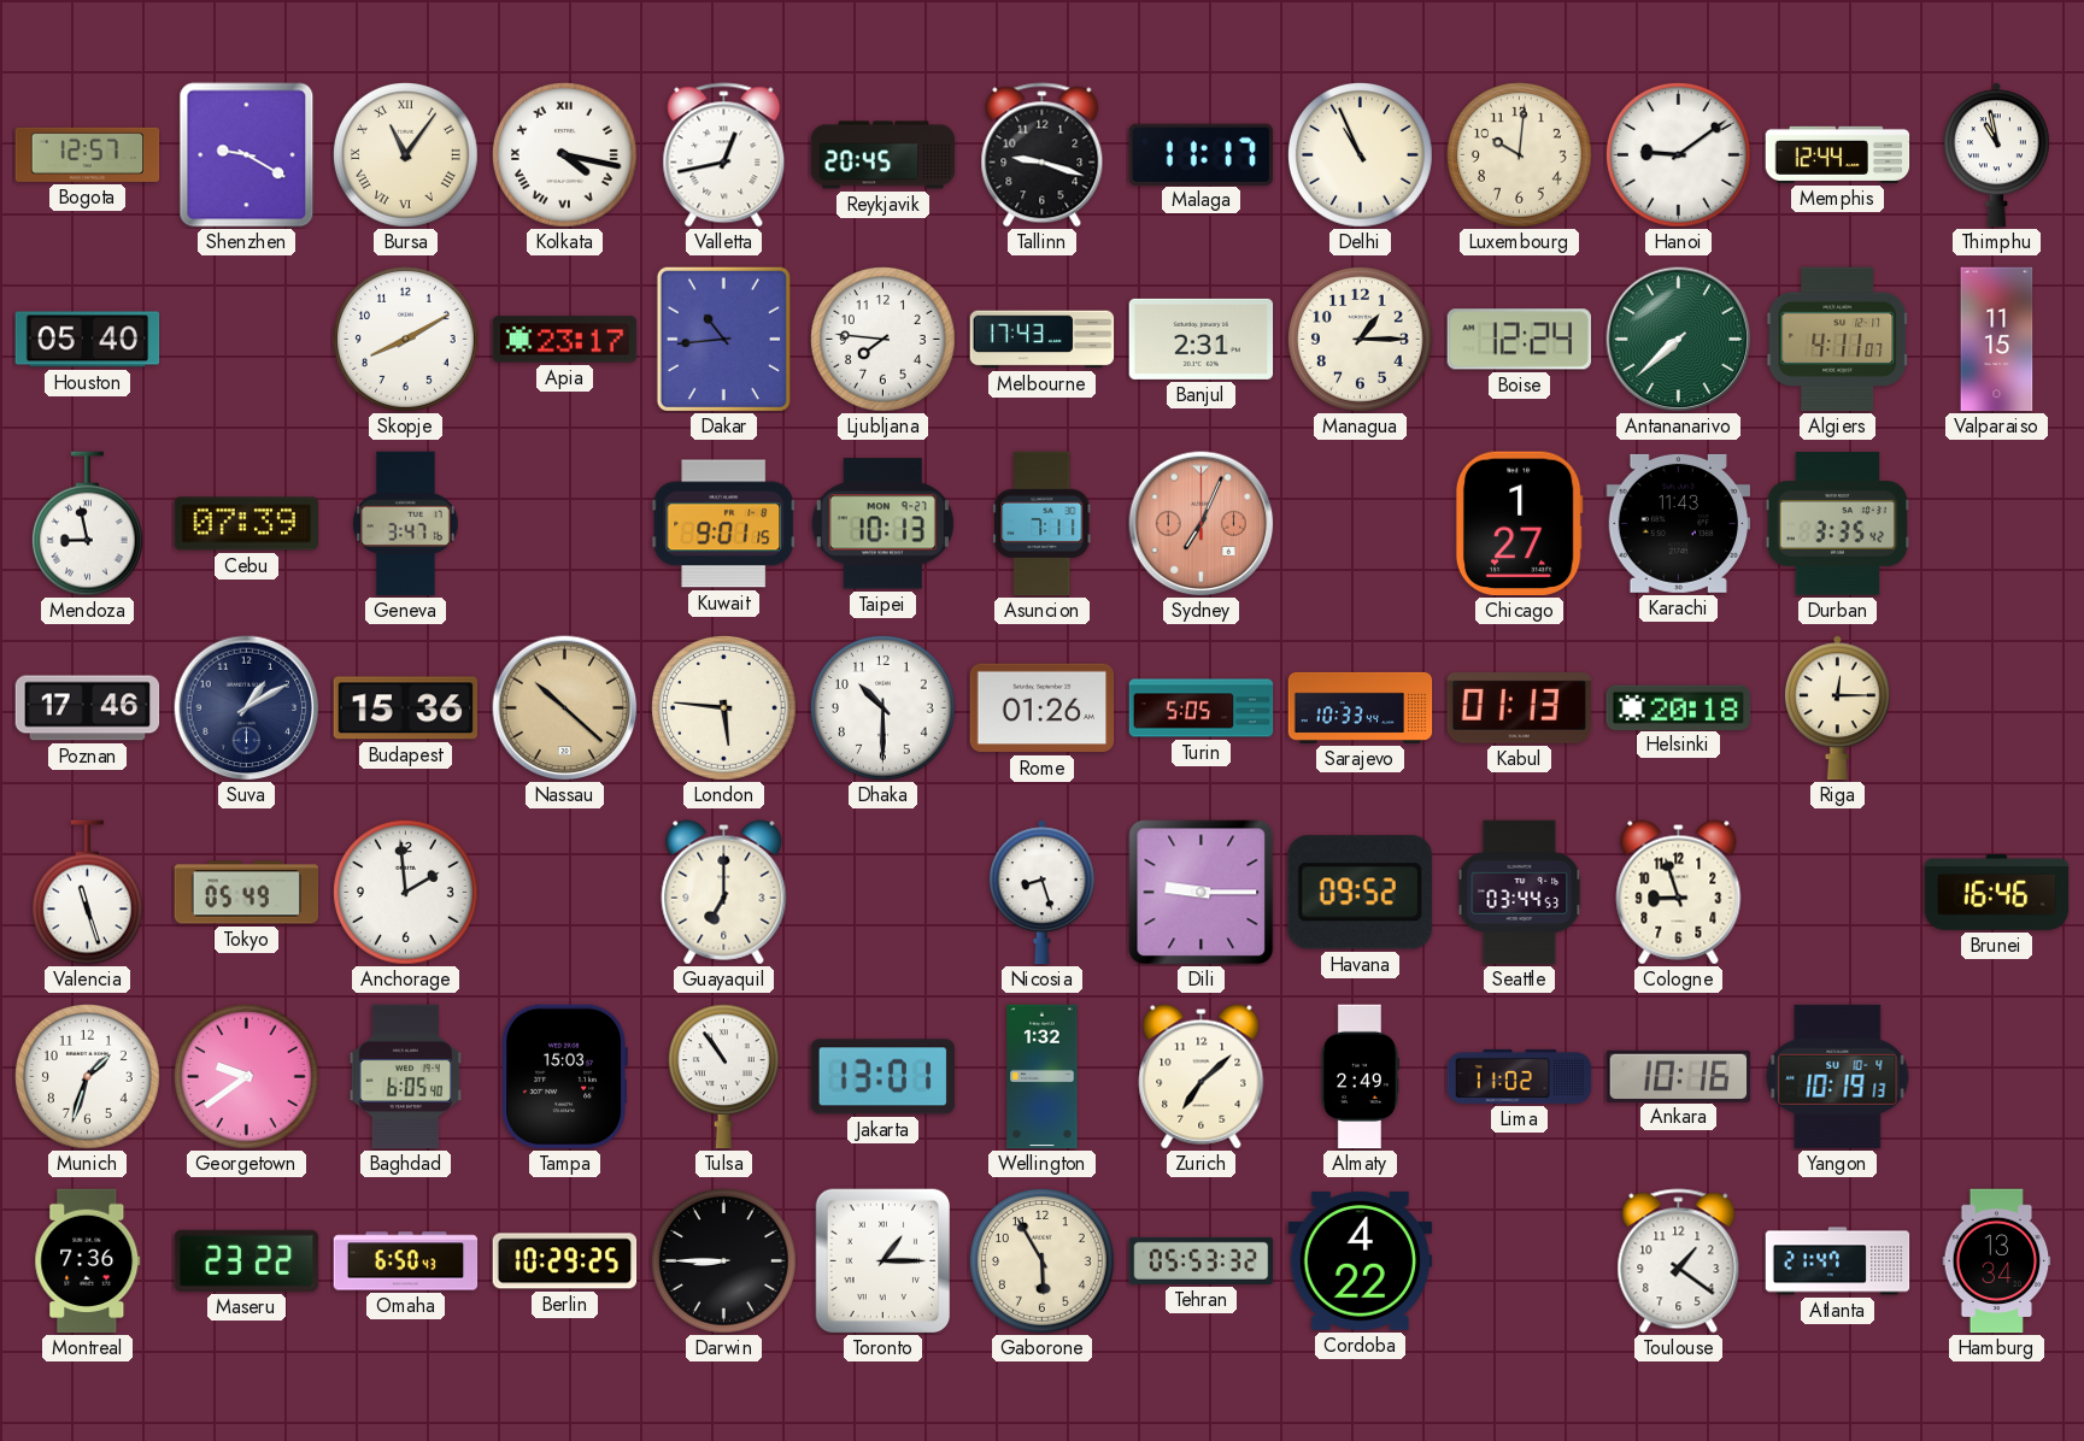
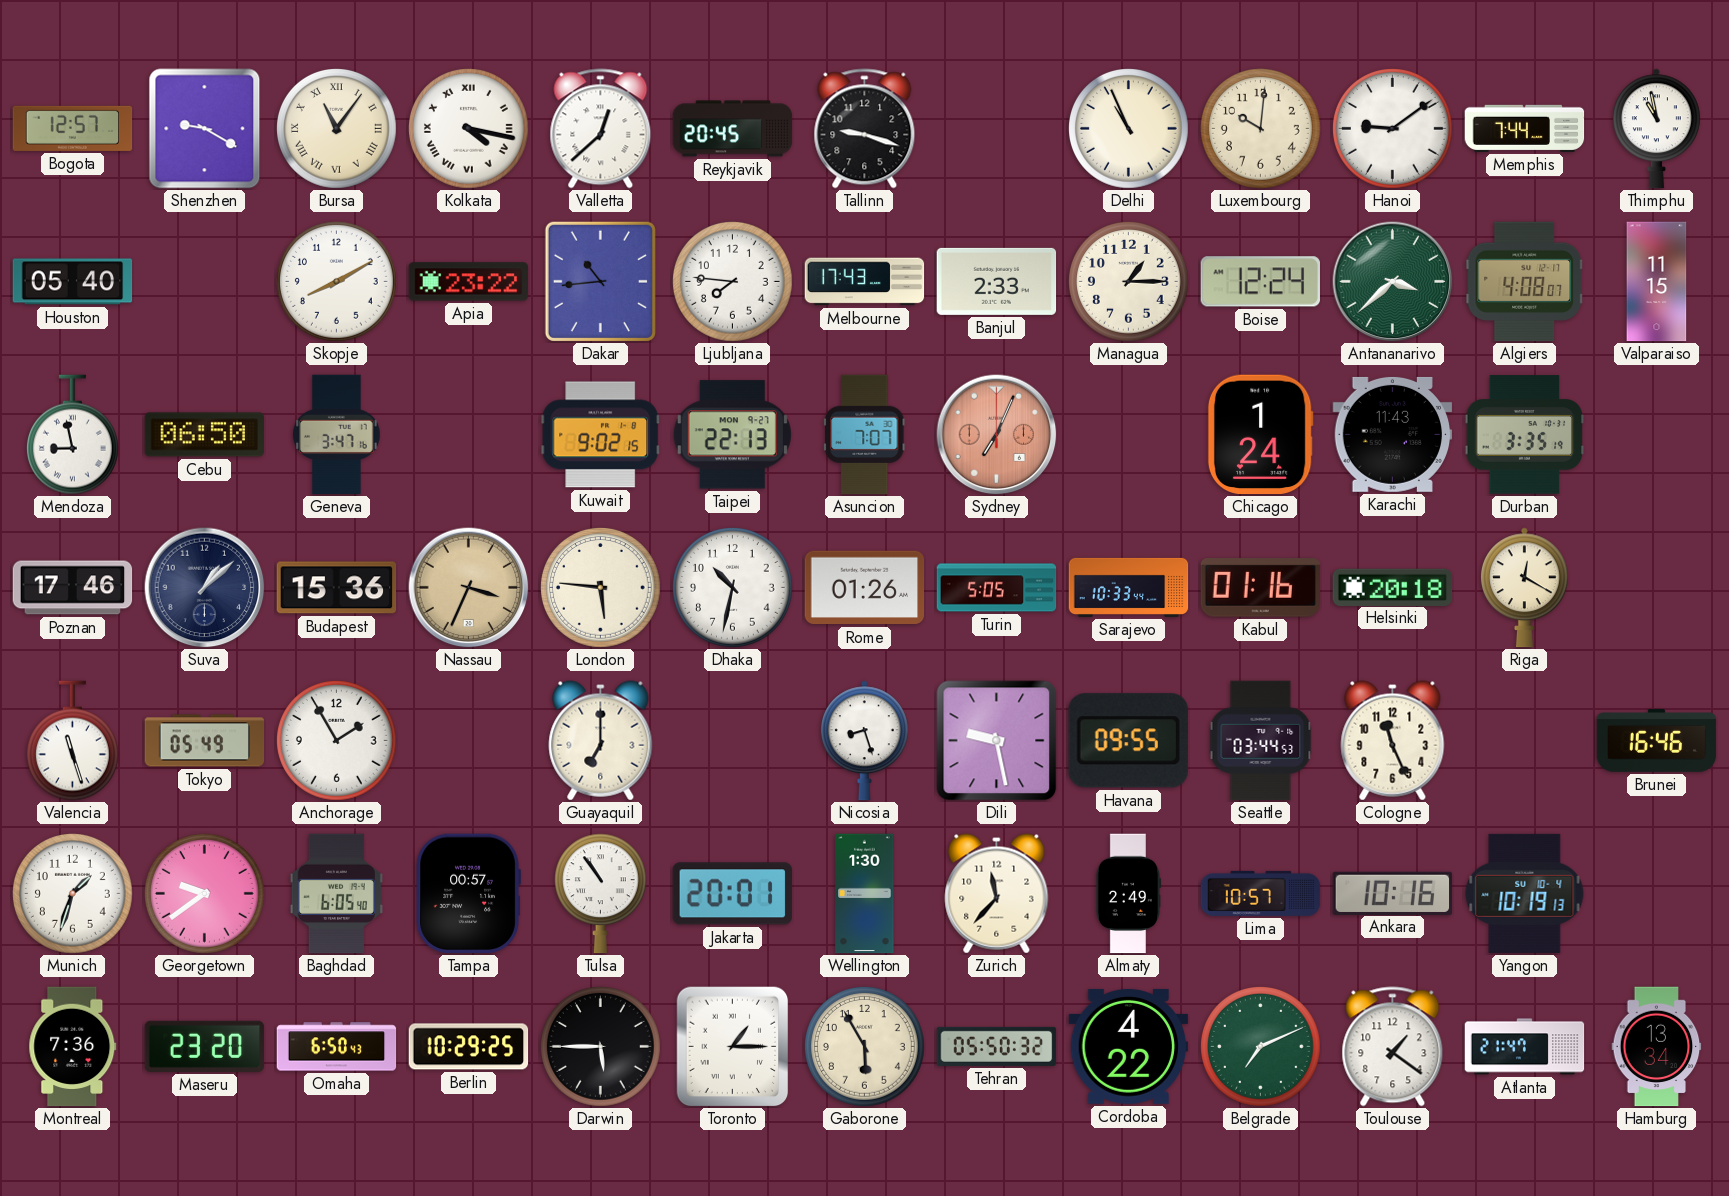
Valletta: 12:43 -> 12:38
Malaga: 11:17 -> none
Memphis: 12:44 -> 7:44
Apia: 23:17 -> 23:22
Banjul: 2:31 -> 2:33
Antananarivo: 7:38 -> 3:38
Algiers: 4:11 -> 4:08
Cebu: 07:39 -> 06:50
Kuwait: 9:01 -> 9:02
Taipei: 10:13 -> 22:13
Asuncion: 7:11 -> 7:07
Chicago: 1:27 -> 1:24
Durban: 3:35:42 -> 3:35:19
Suva: 1:10 -> 1:08
Nassau: 10:22 -> 3:34
Dhaka: 10:30 -> 10:32
Kabul: 01:13 -> 01:16
Riga: 12:15 -> 12:20
Anchorage: 1:59 -> 1:55
Dili: 9:15 -> 9:28
Havana: 09:52 -> 09:55
Cologne: 8:57 -> 11:26
Tampa: 15:03 -> 00:57
Jakarta: 13:01 -> 20:01
Wellington: 1:32 -> 1:30
Zurich: 7:08 -> 11:37
Lima: 11:02 -> 10:57
Maseru: 23:22 -> 23:20
Darwin: 8:45 -> 5:45
Tehran: 05:53 -> 05:50
Belgrade: none -> 7:11
